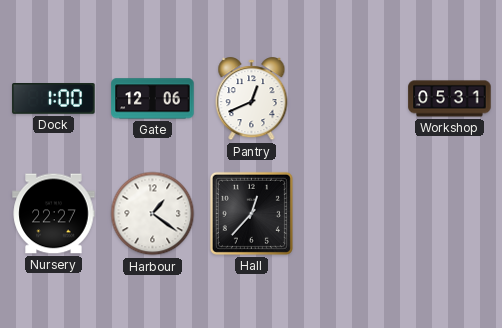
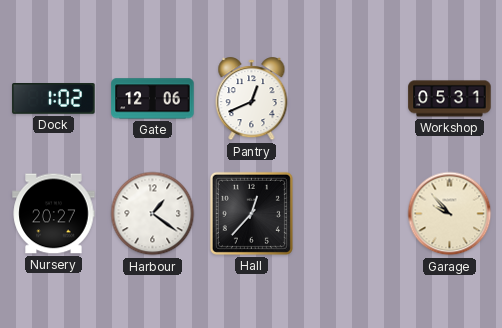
Dock: 1:00 -> 1:02
Nursery: 22:27 -> 20:27
Garage: none -> 9:53
